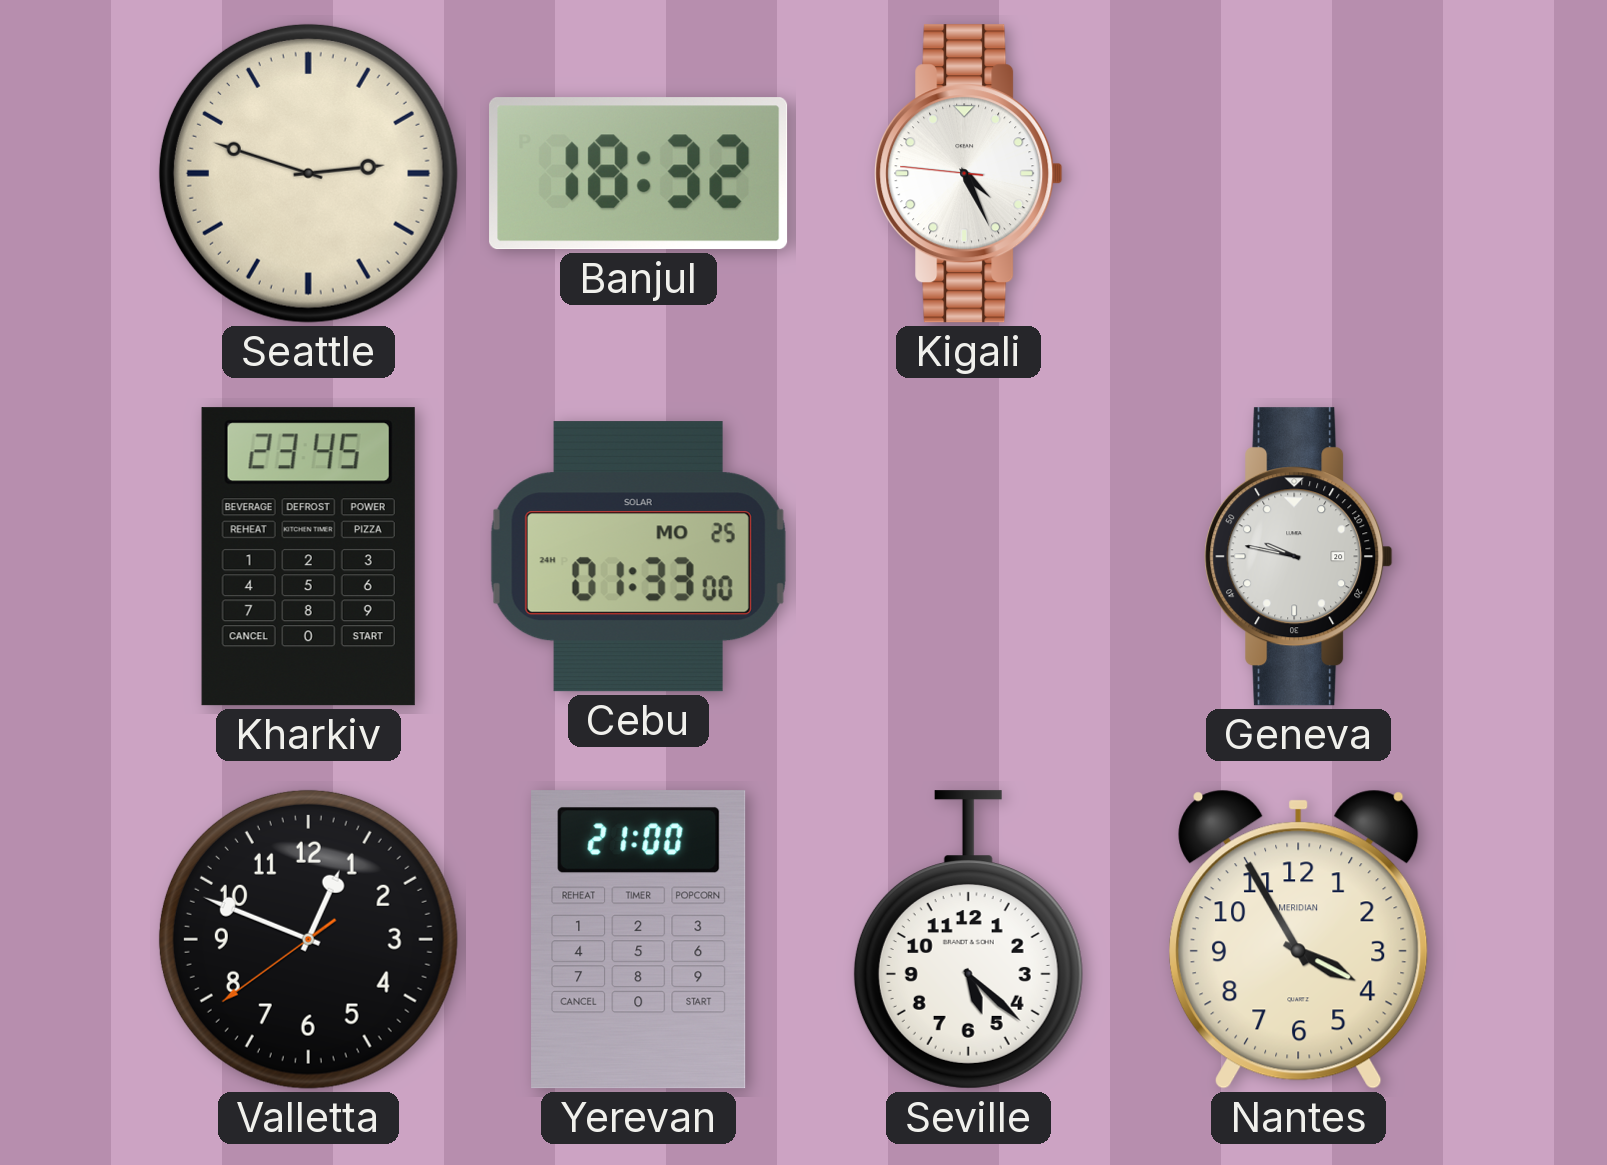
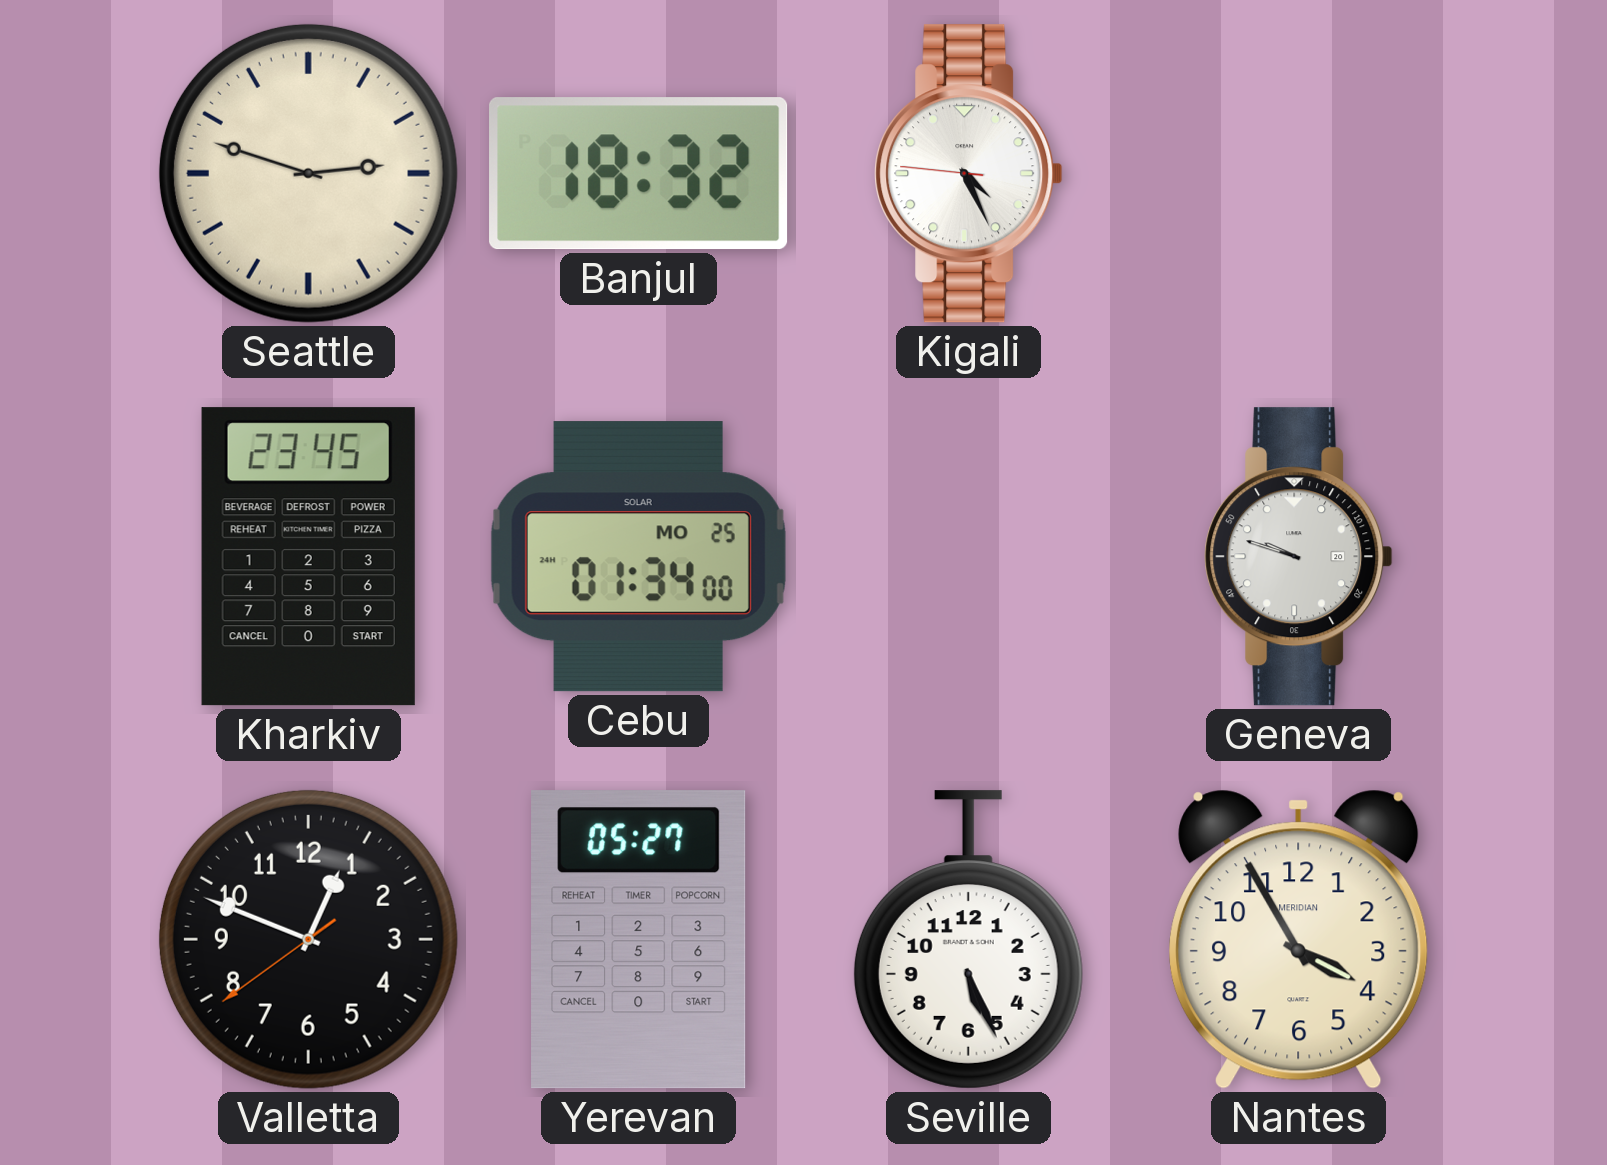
Cebu: 01:33 -> 01:34
Geneva: 9:47 -> 9:48
Yerevan: 21:00 -> 05:27
Seville: 5:22 -> 5:26
